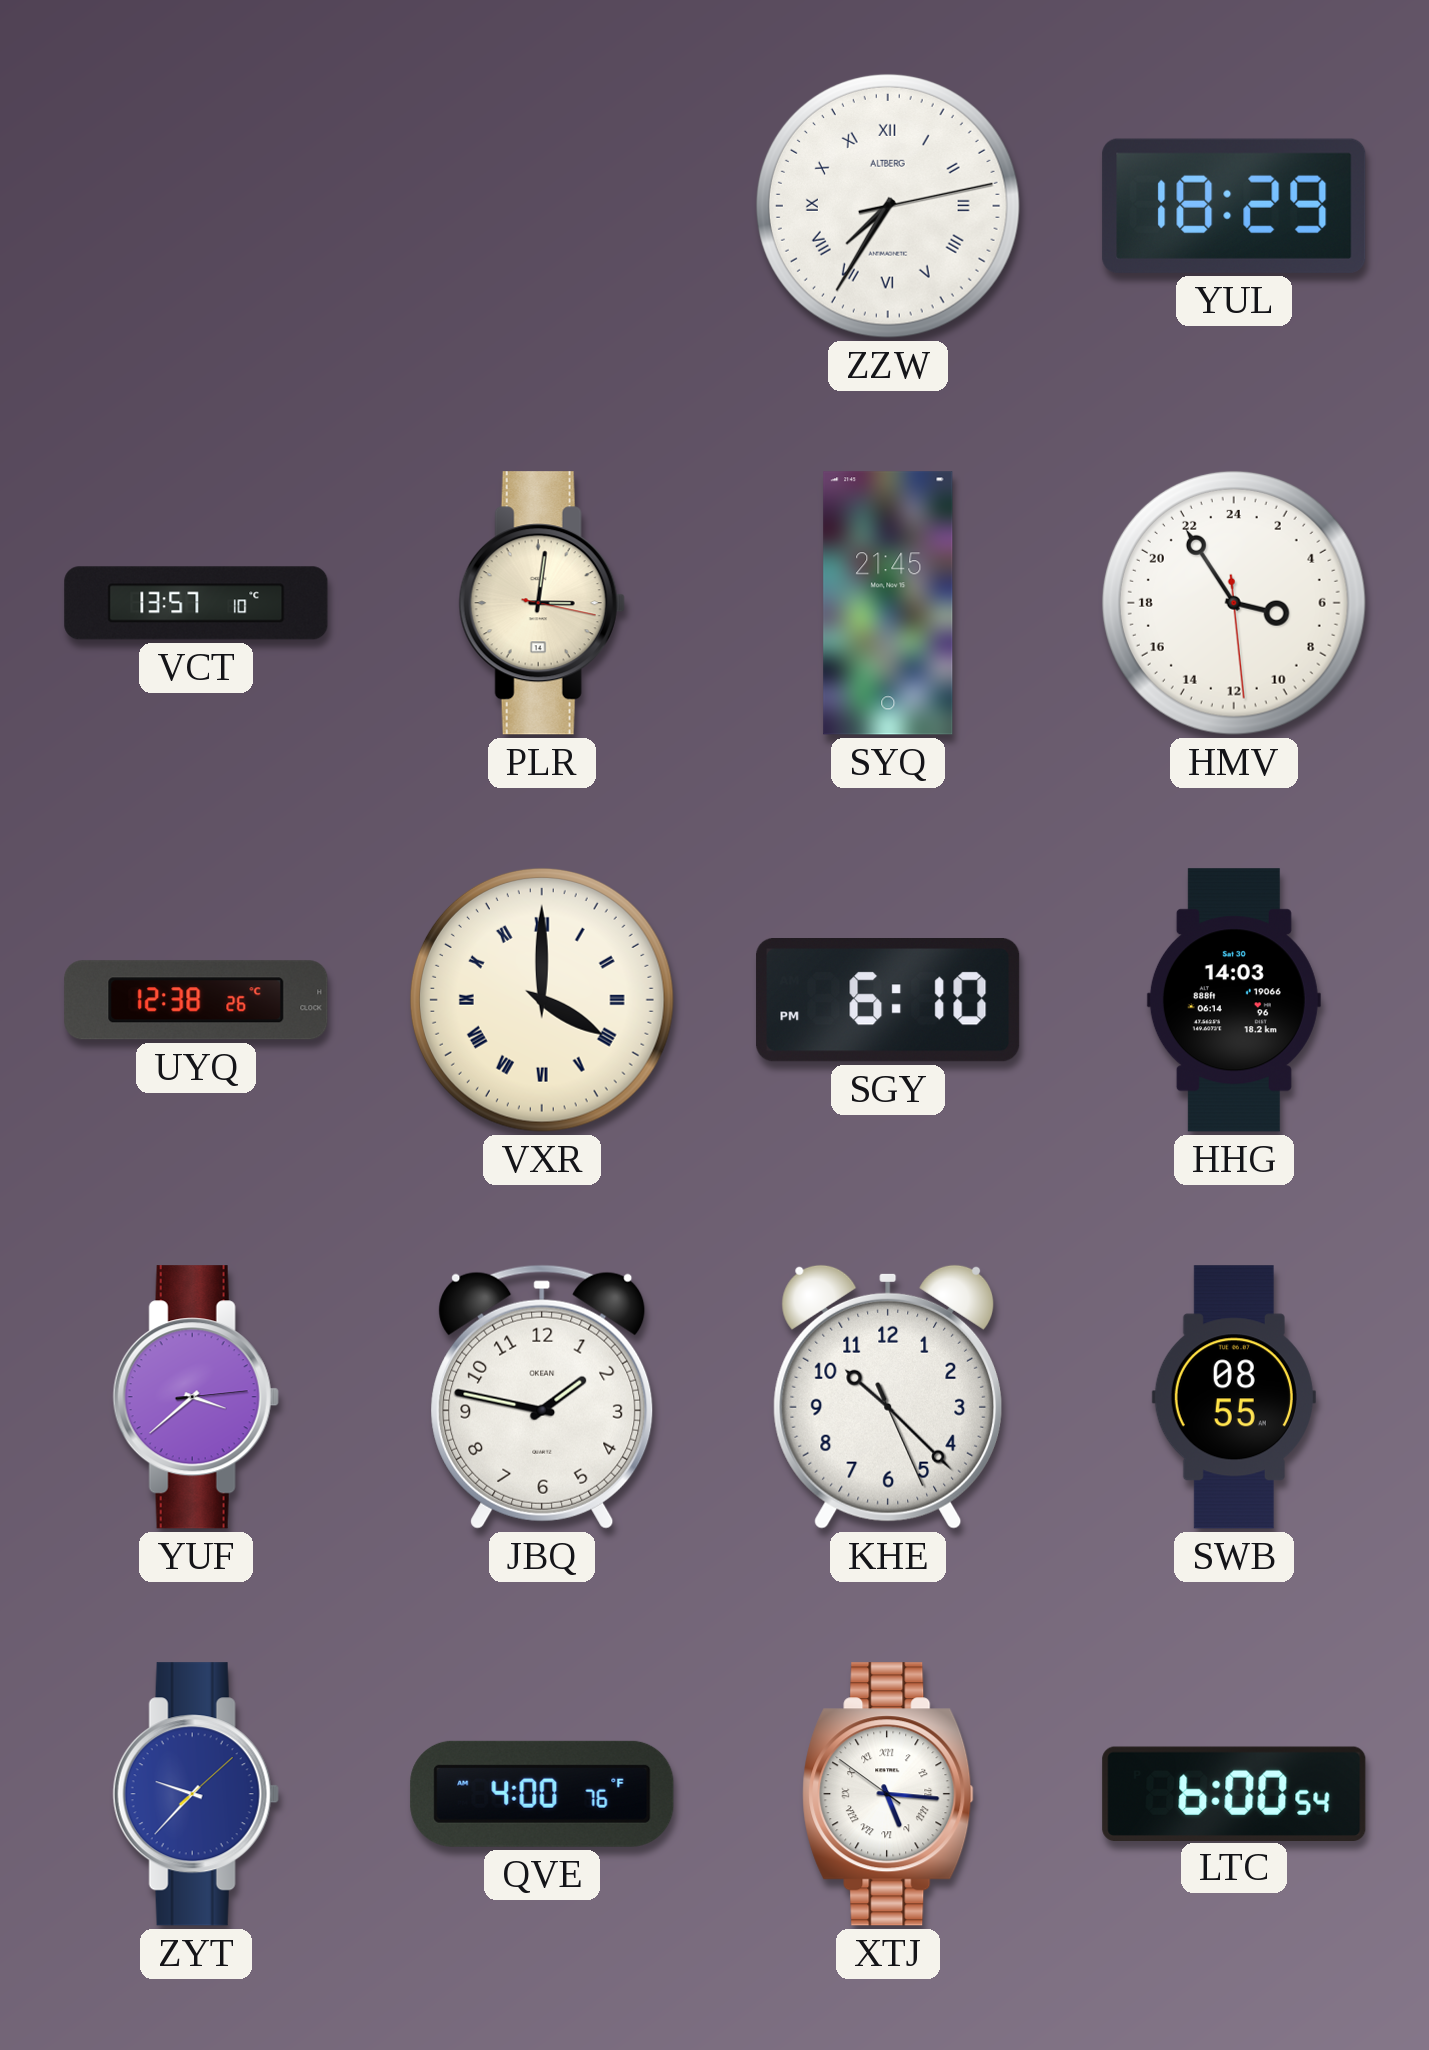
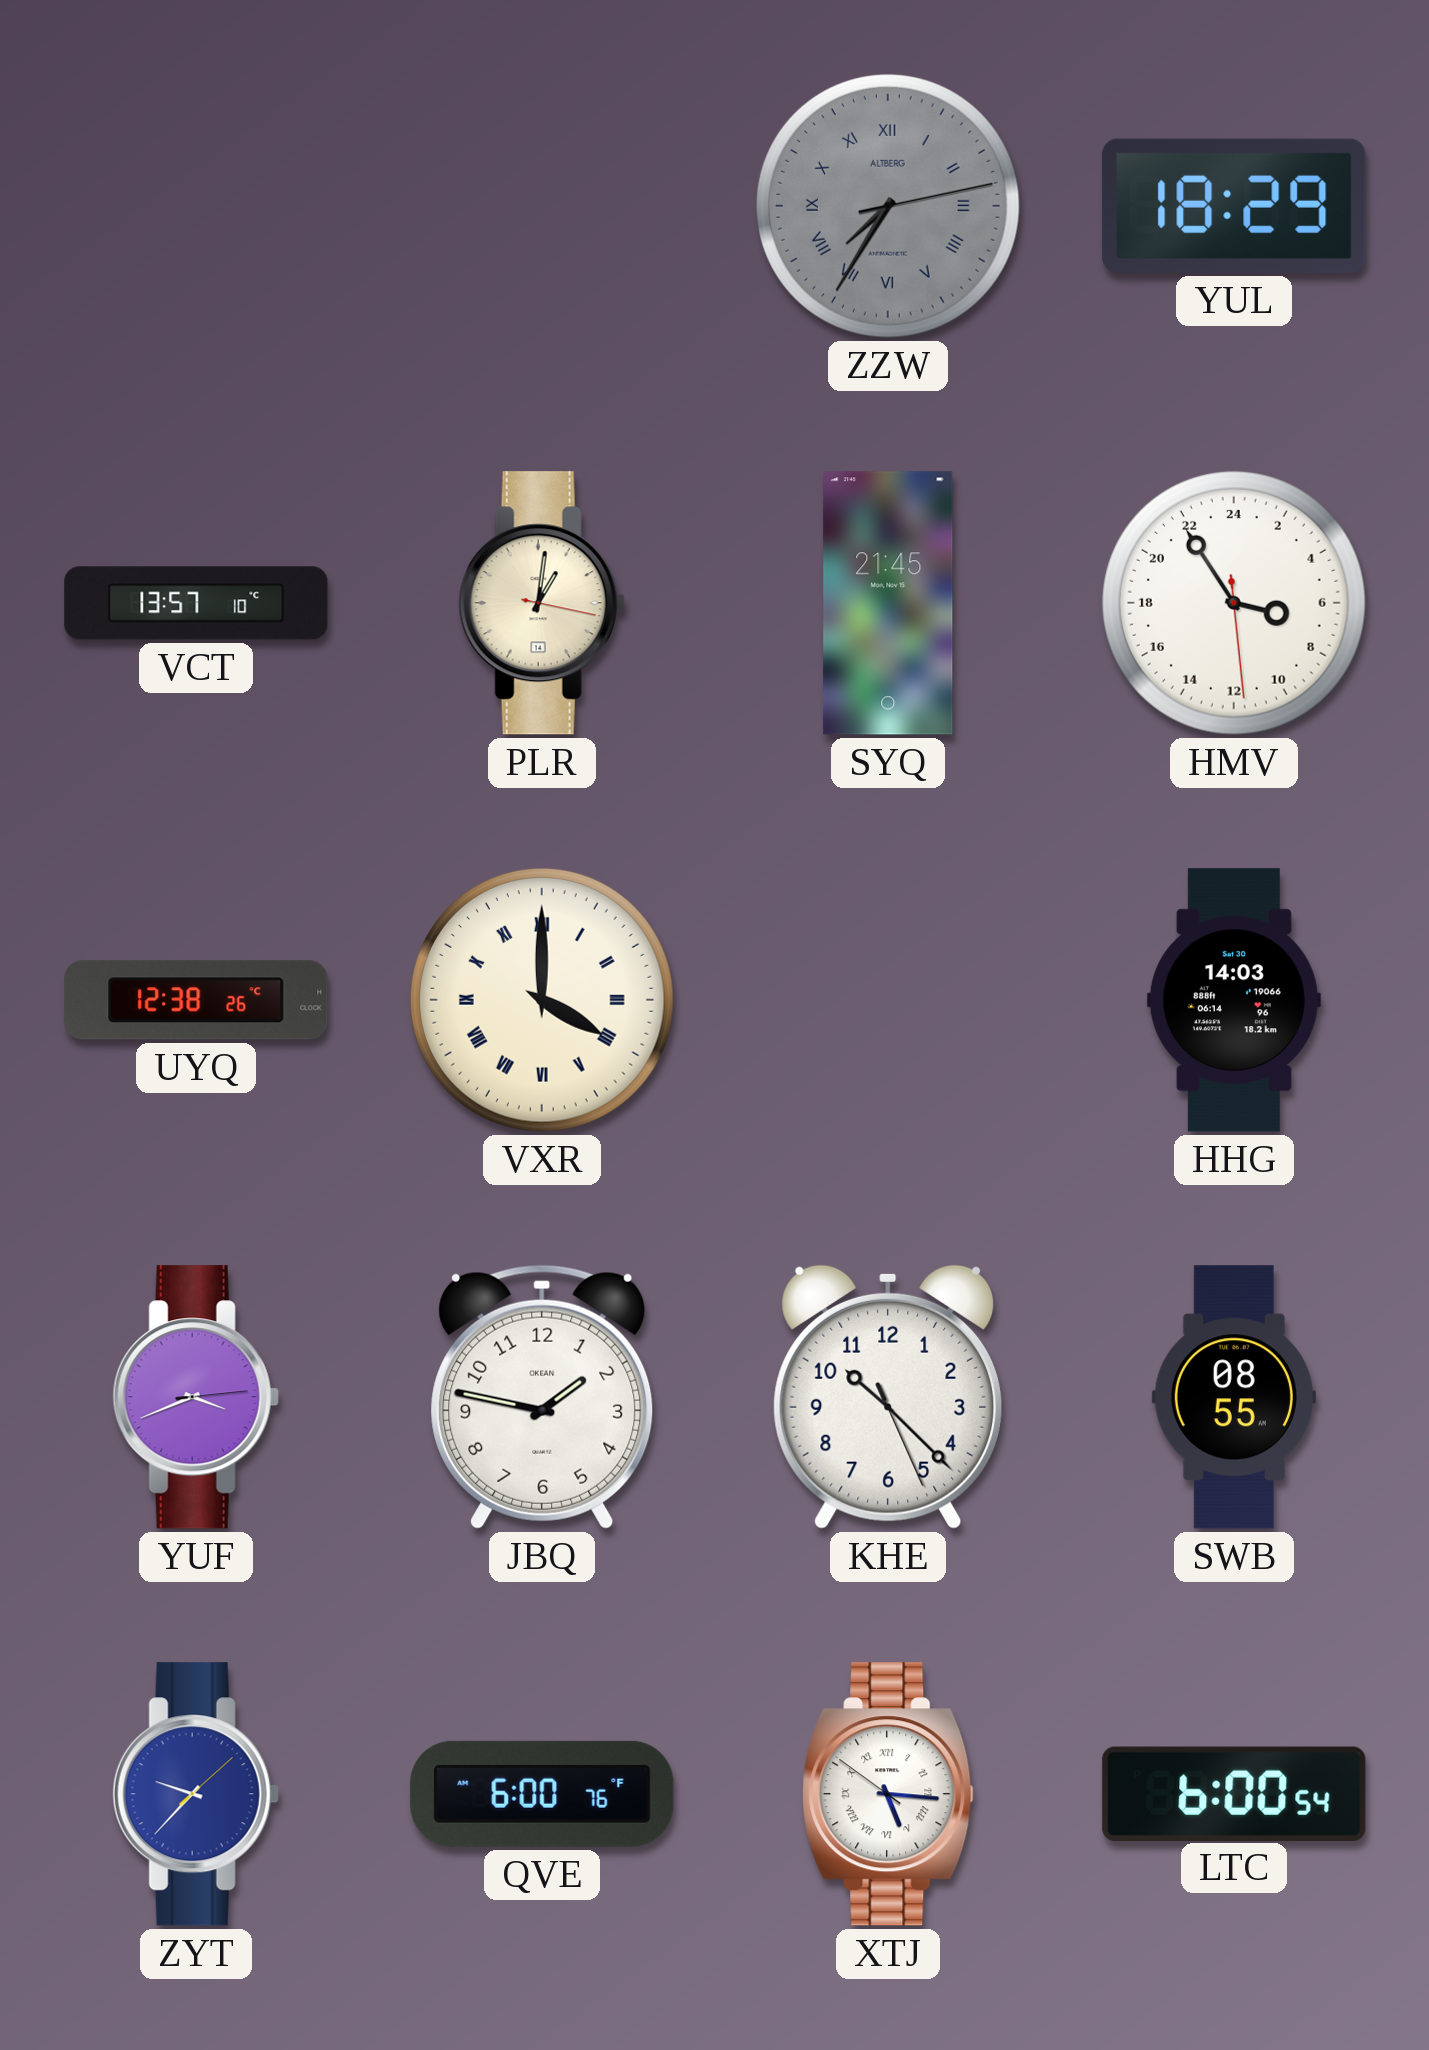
ZZW dial: white -> grey
PLR: 3:01 -> 1:01
SGY: 6:10 -> none
YUF: 3:38 -> 3:41
QVE: 4:00 -> 6:00
